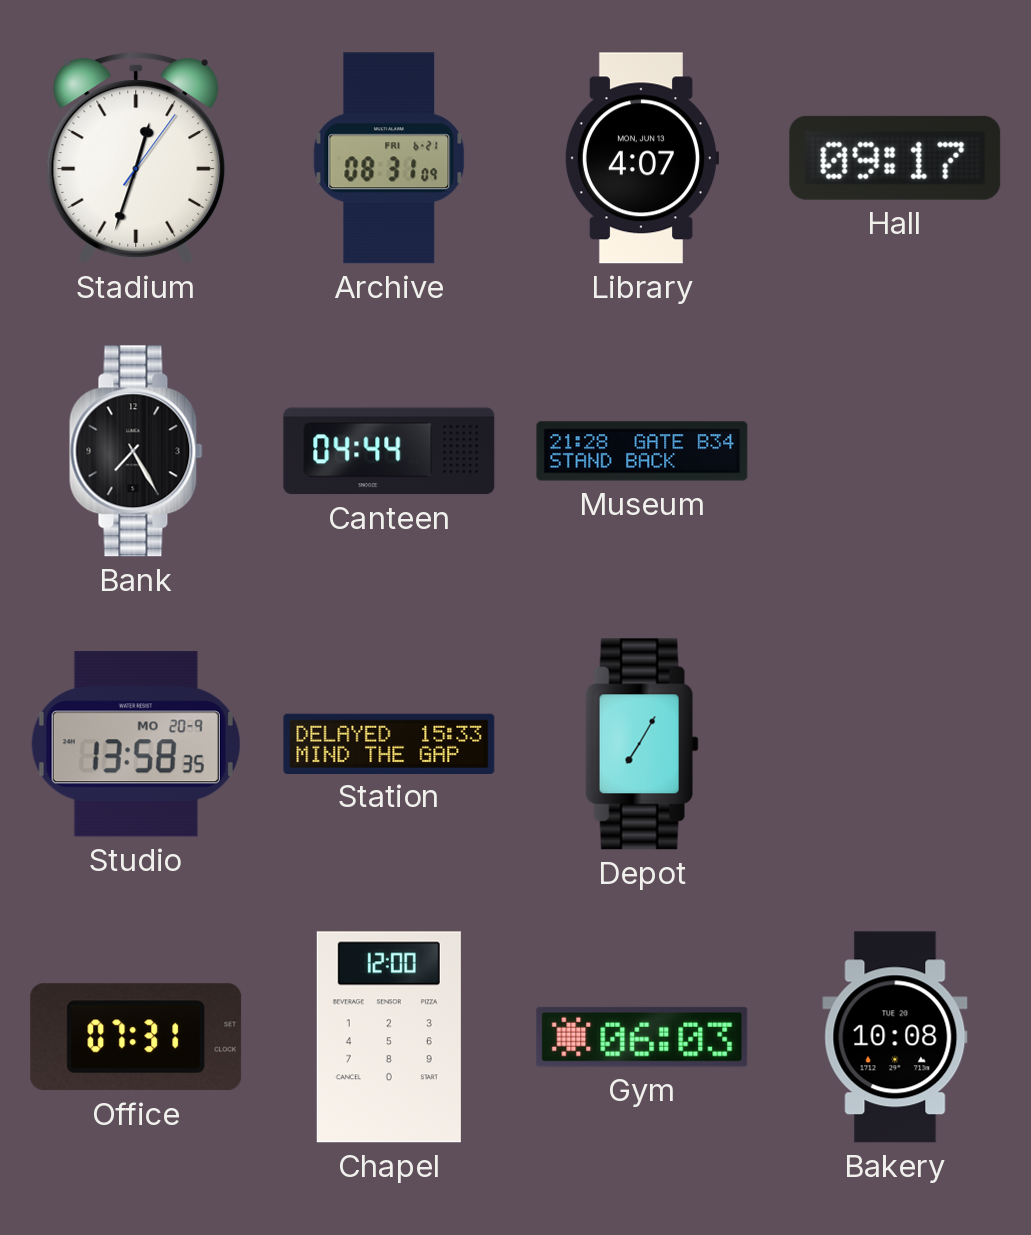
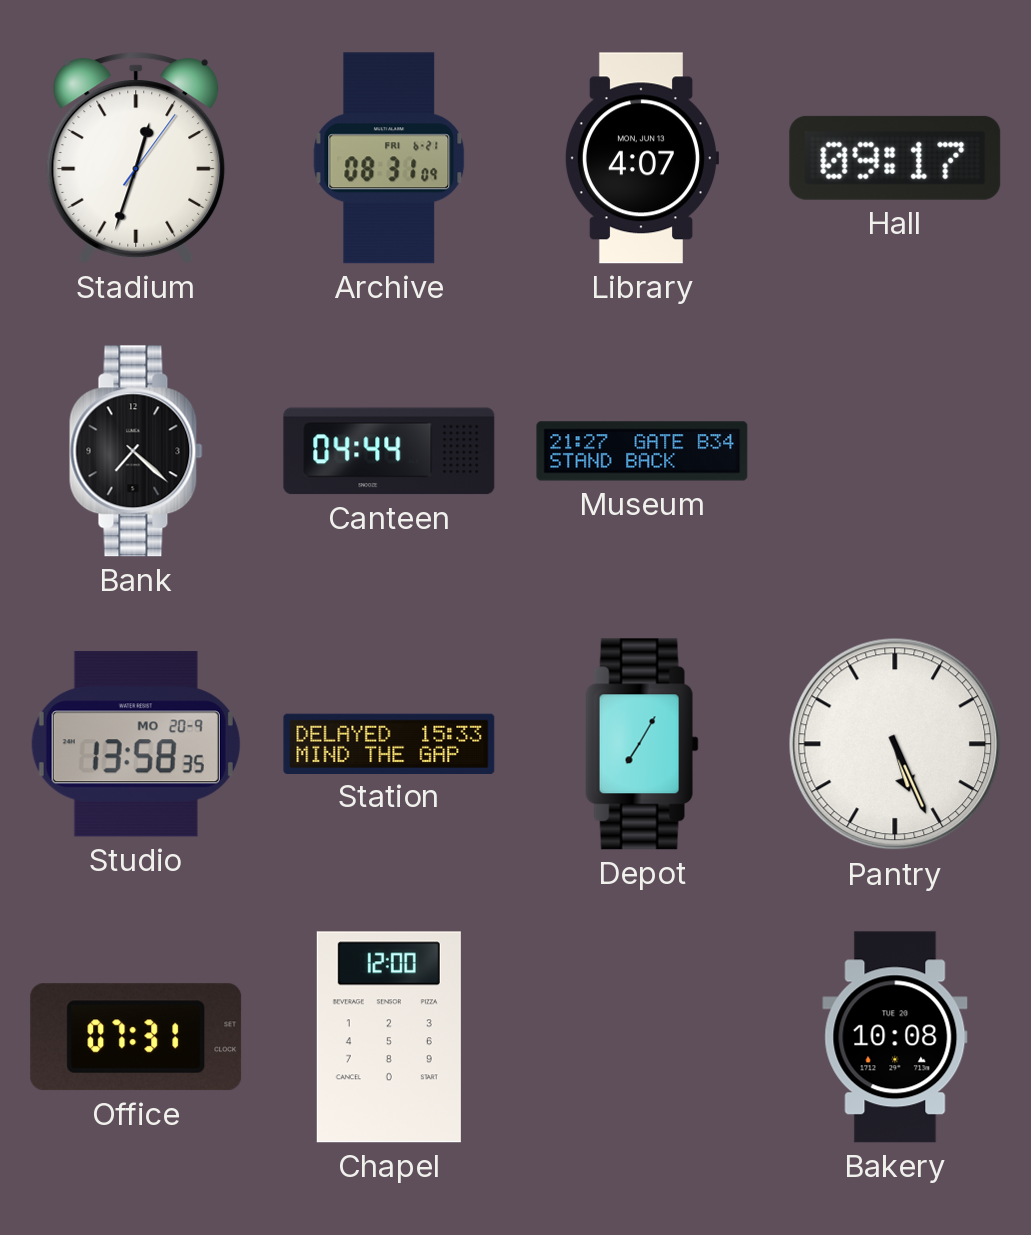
Bank: 7:25 -> 7:22
Museum: 21:28 -> 21:27
Pantry: none -> 5:26
Gym: 06:03 -> none
